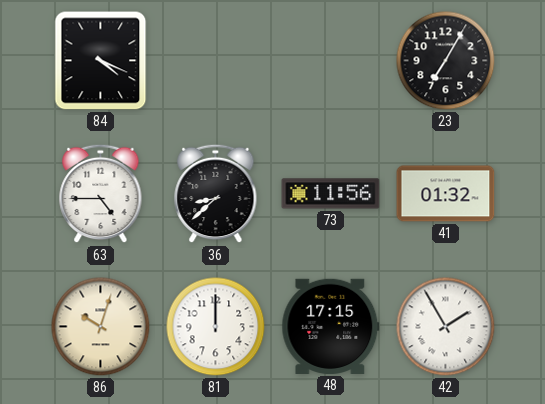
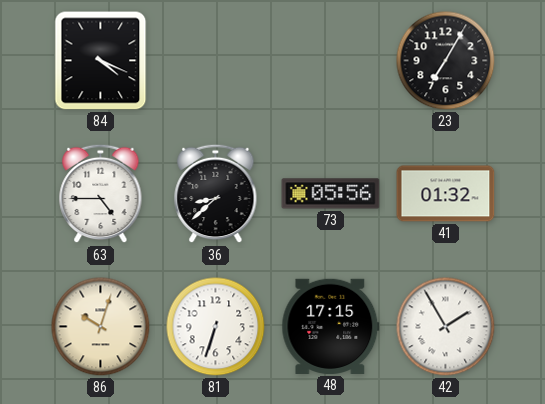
73: 11:56 -> 05:56
81: 12:00 -> 6:33
